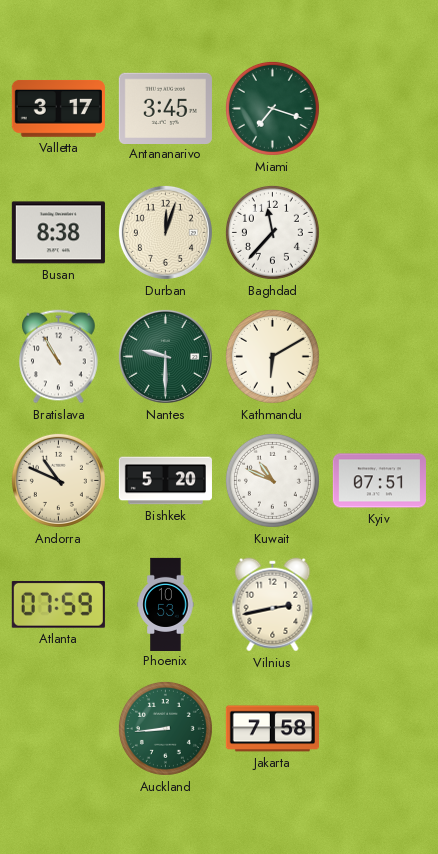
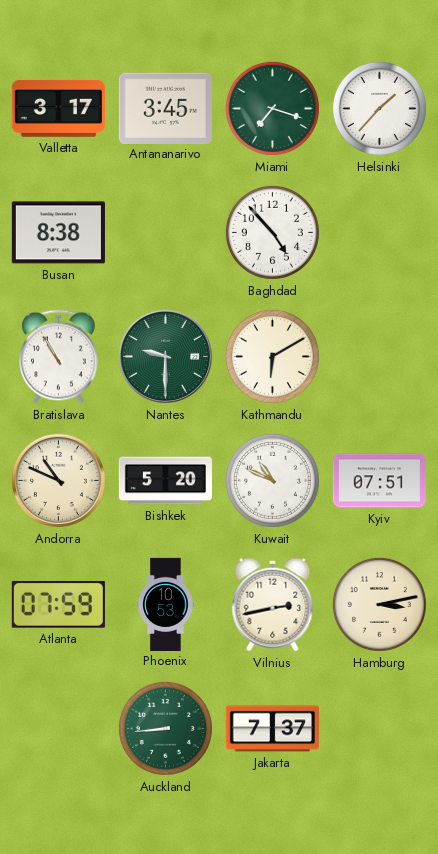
Helsinki: none -> 1:37
Durban: 12:03 -> none
Baghdad: 11:37 -> 4:53
Hamburg: none -> 3:13
Jakarta: 7:58 -> 7:37
